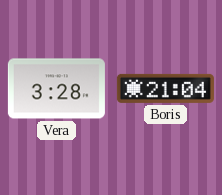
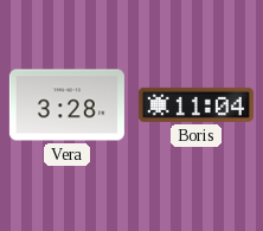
Boris: 21:04 -> 11:04
